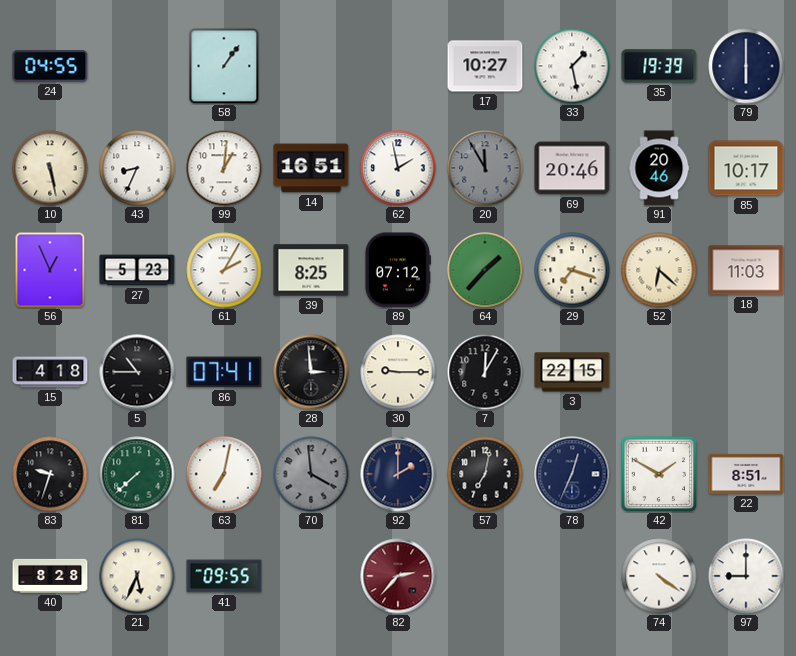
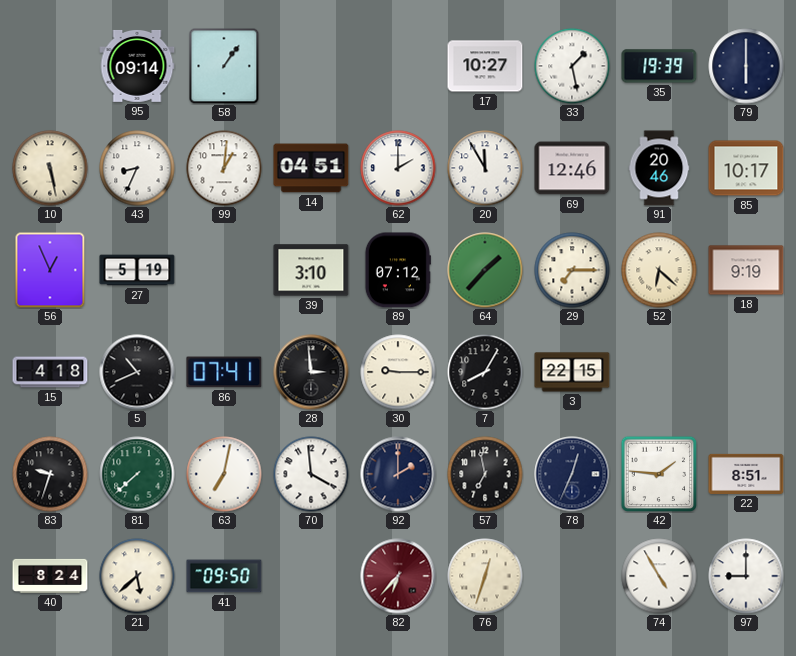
24: 04:55 -> none
95: none -> 09:14
14: 16:51 -> 04:51
62: 1:58 -> 2:00
20 dial: grey -> white
69: 20:46 -> 12:46
27: 5:23 -> 5:19
61: 2:05 -> none
39: 8:25 -> 3:10
29: 7:18 -> 7:15
18: 11:03 -> 9:19
5: 10:45 -> 10:41
7: 12:05 -> 8:05
70 dial: grey -> white
57: 7:02 -> 6:58
42: 1:50 -> 1:46
40: 8:28 -> 8:24
21: 5:34 -> 5:38
41: 09:55 -> 09:50
82: 2:37 -> 6:37
76: none -> 12:33
74: 4:21 -> 4:55
